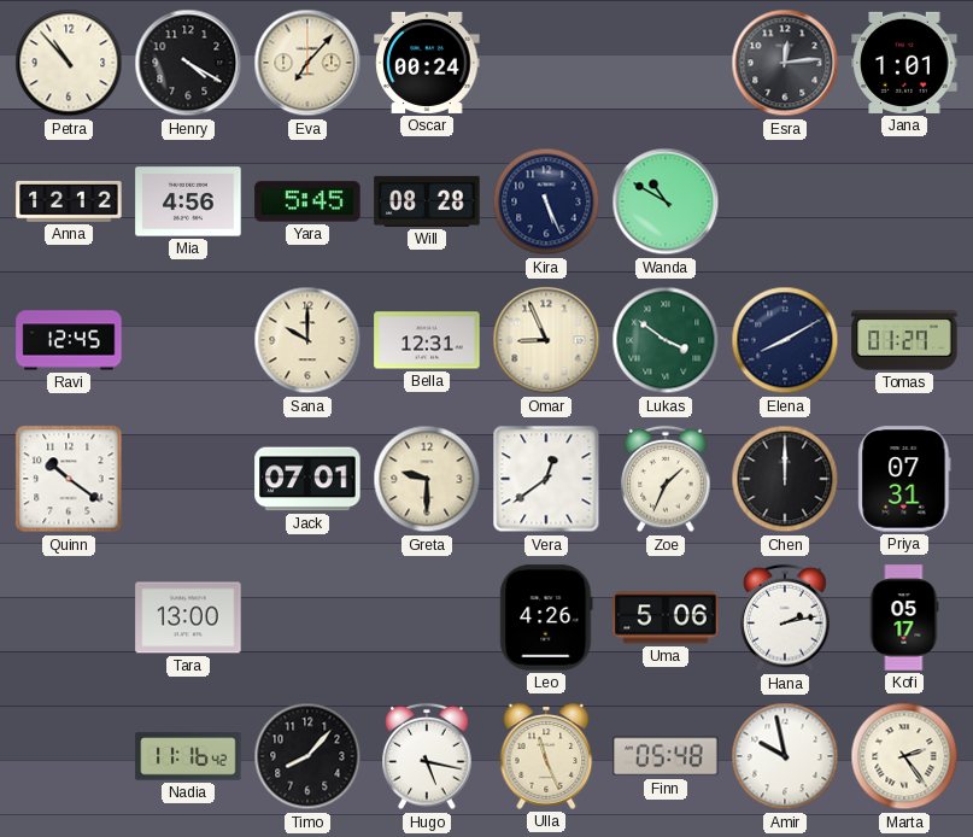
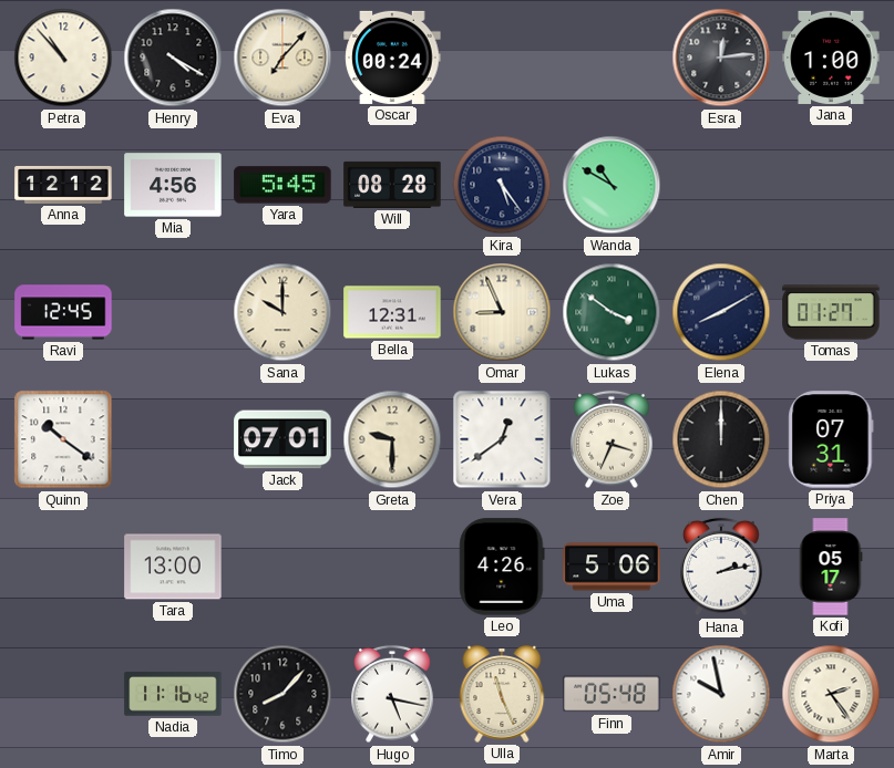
Jana: 1:01 -> 1:00
Kira: 5:26 -> 5:24
Zoe: 1:34 -> 3:34
